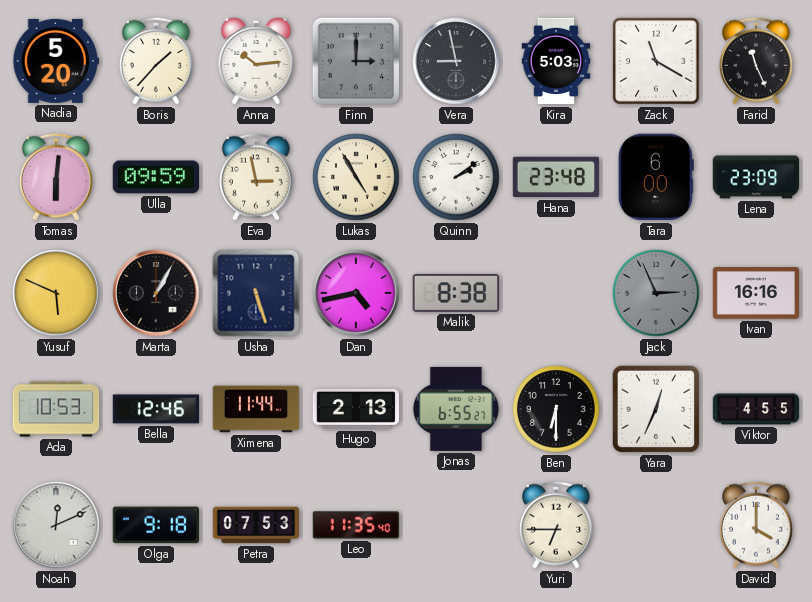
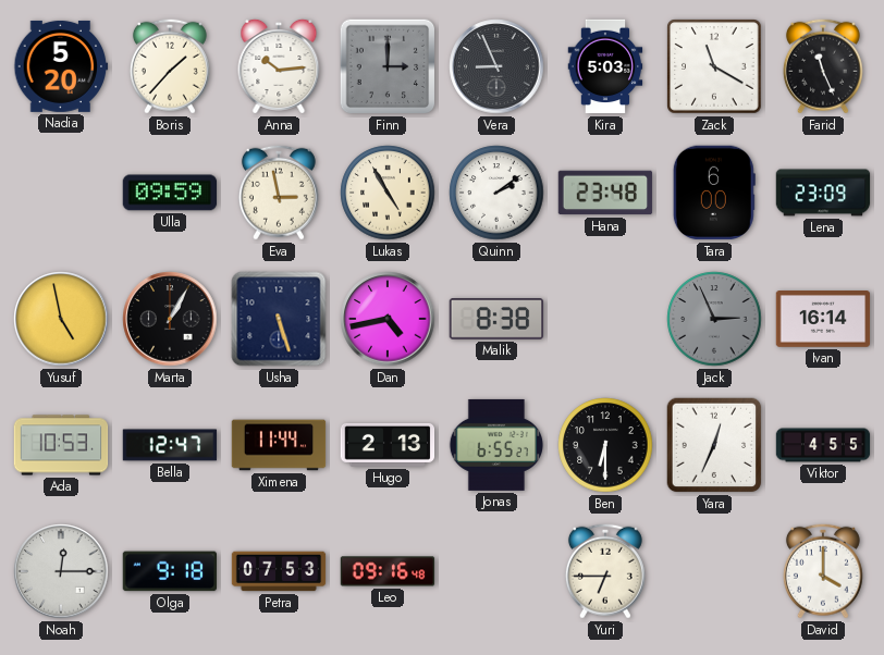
Vera: 8:58 -> 8:56
Tomas: 6:01 -> none
Yusuf: 5:49 -> 4:58
Ivan: 16:16 -> 16:14
Bella: 12:46 -> 12:47
Noah: 12:11 -> 12:15
Leo: 11:35 -> 09:16
